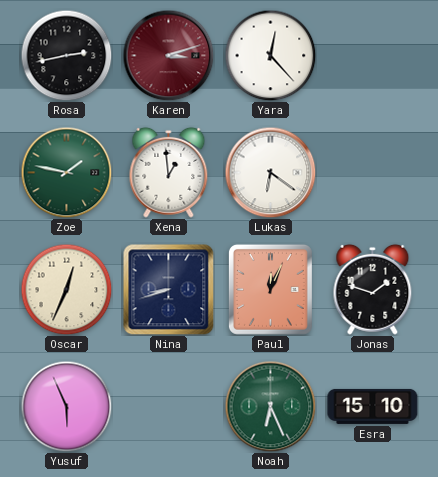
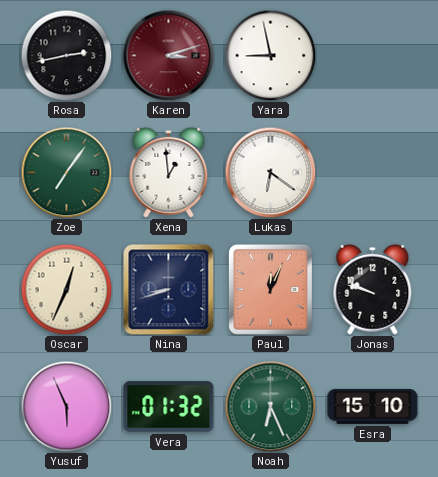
Yara: 12:23 -> 8:58
Zoe: 1:47 -> 7:06
Jonas: 1:48 -> 9:48
Vera: none -> 01:32
